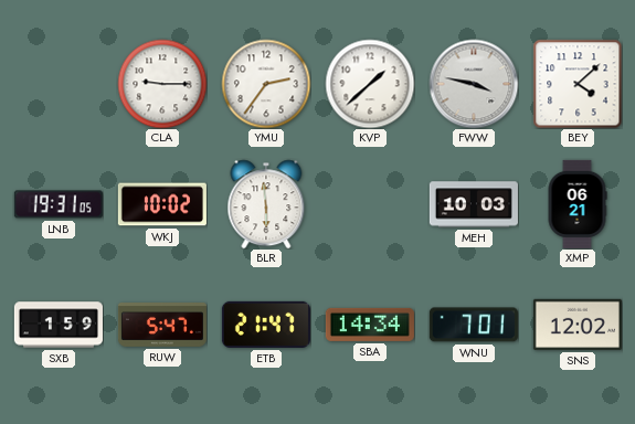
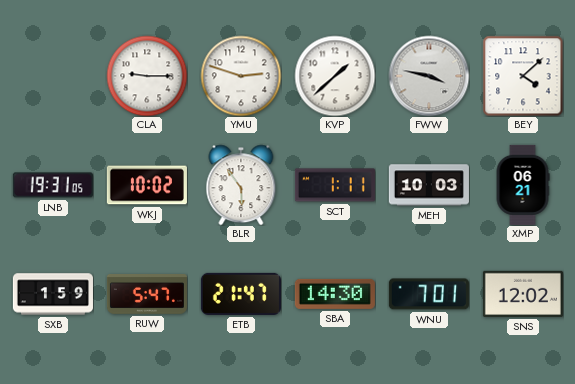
YMU: 2:36 -> 2:48
BLR: 5:59 -> 5:54
SCT: none -> 1:11
SBA: 14:34 -> 14:30
